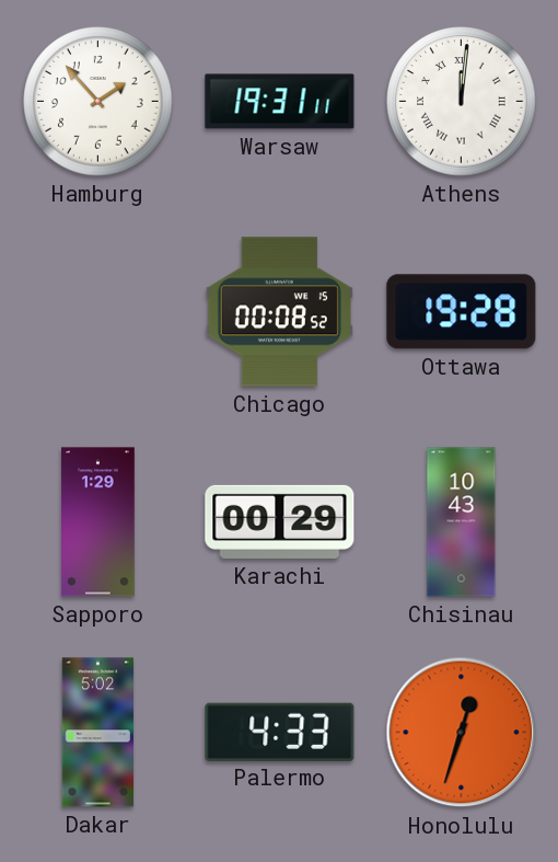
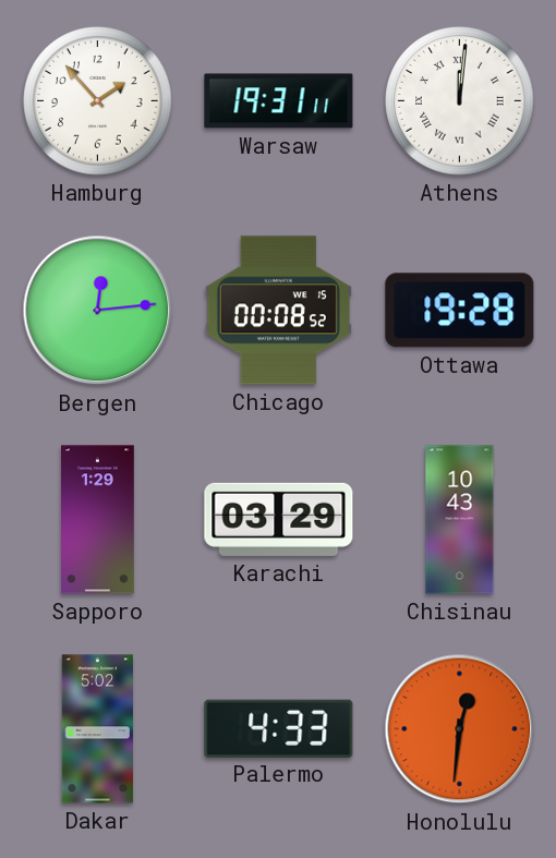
Bergen: none -> 12:14
Karachi: 00:29 -> 03:29
Honolulu: 12:33 -> 12:31
